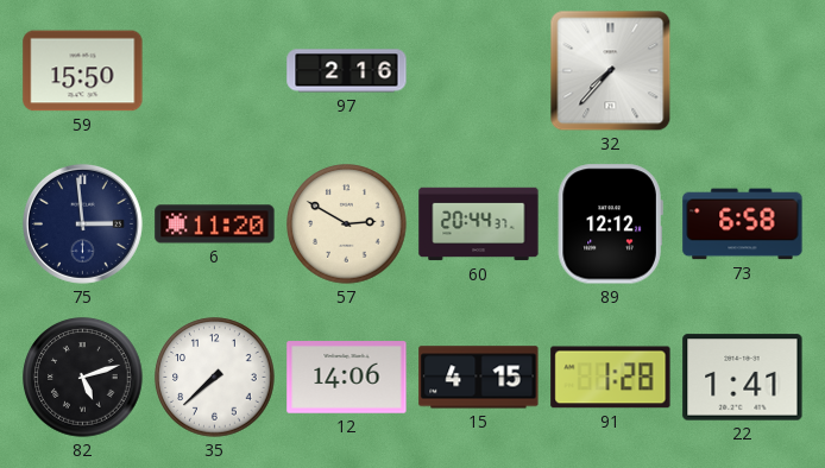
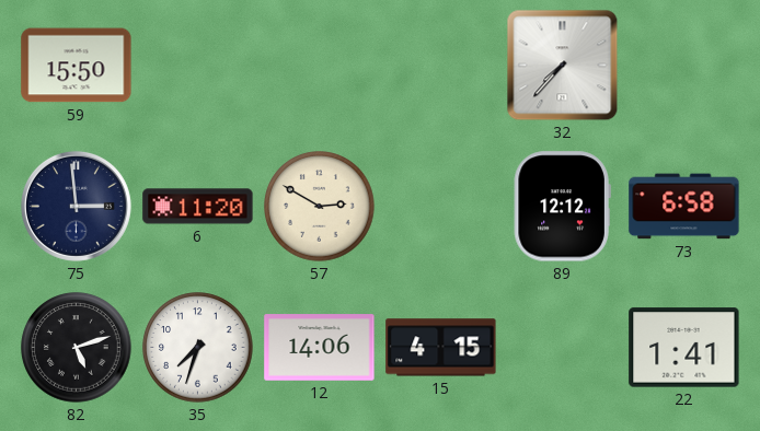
97: 2:16 -> none
60: 20:44 -> none
35: 7:38 -> 7:33
91: 1:28 -> none
